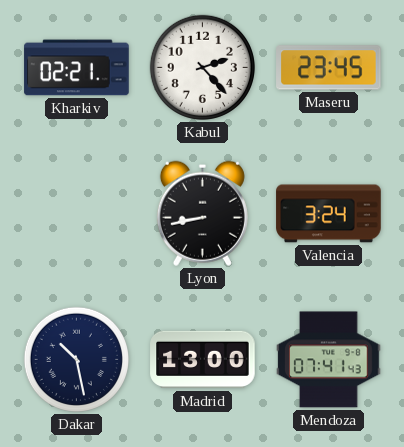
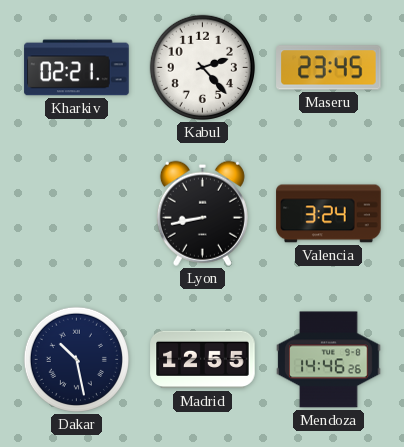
Madrid: 13:00 -> 12:55
Mendoza: 07:41 -> 14:46
